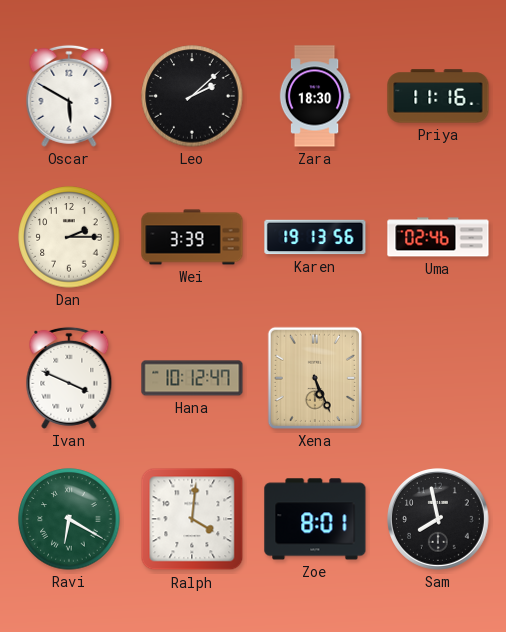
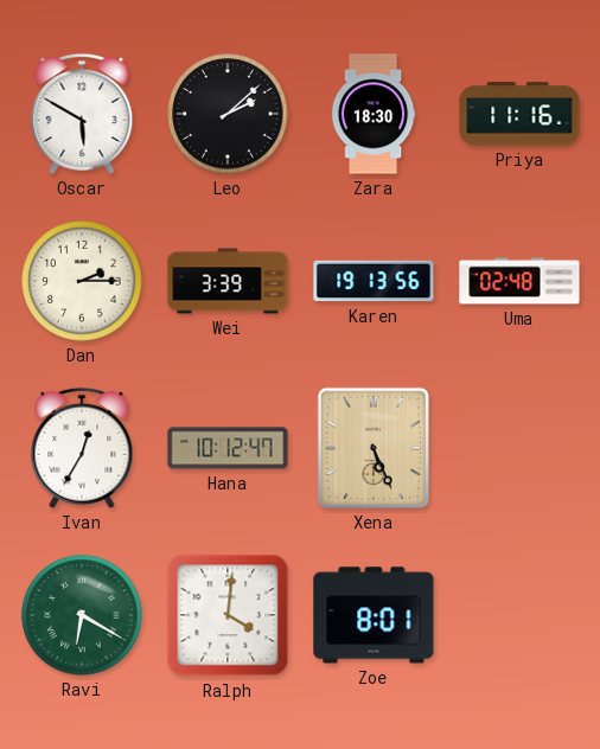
Uma: 02:46 -> 02:48
Ivan: 3:49 -> 12:35
Sam: 7:58 -> none
